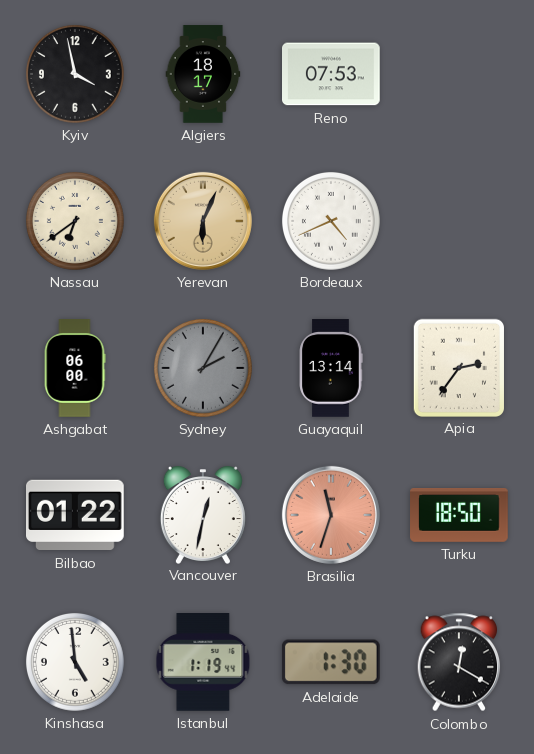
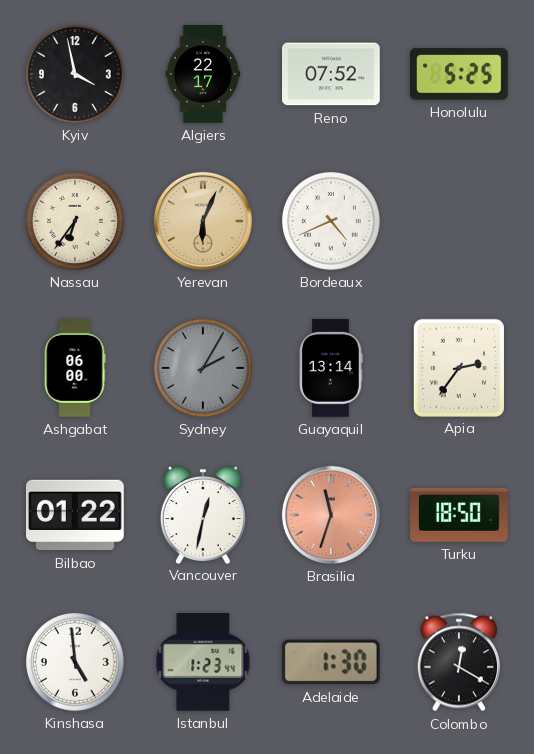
Algiers: 18:17 -> 22:17
Reno: 07:53 -> 07:52
Honolulu: none -> 5:25
Nassau: 6:39 -> 6:36
Istanbul: 1:19 -> 1:23
